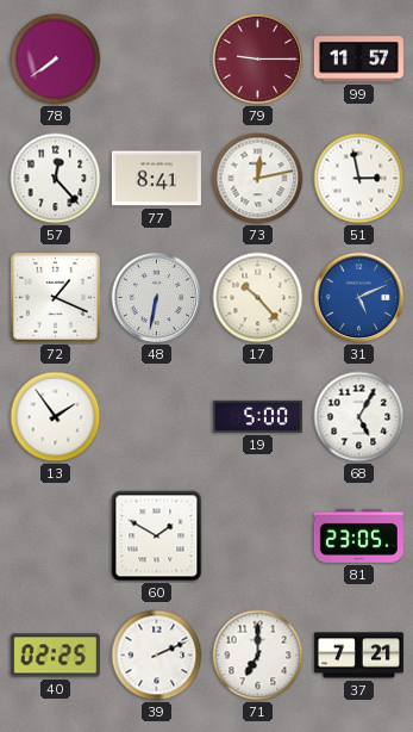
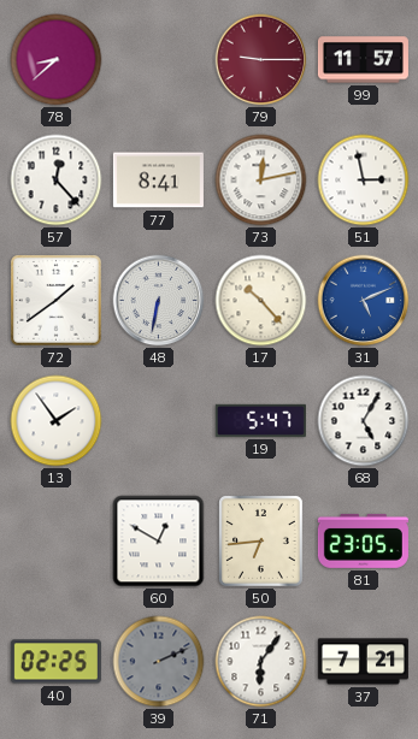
78: 7:39 -> 8:38
72: 1:19 -> 1:39
19: 5:00 -> 5:47
60: 1:50 -> 12:50
50: none -> 6:44
39 dial: white -> grey
71: 7:00 -> 6:06
